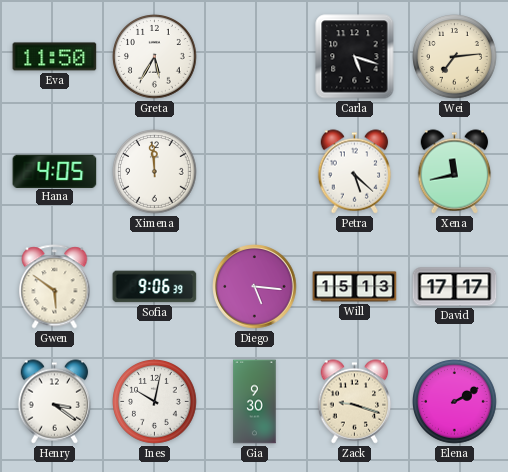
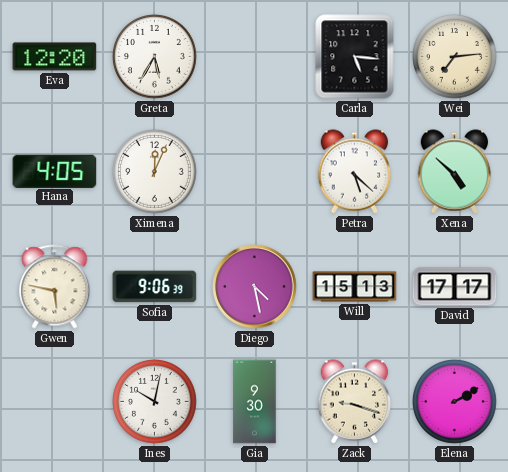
Eva: 11:50 -> 12:20
Carla: 5:18 -> 5:16
Ximena: 11:59 -> 12:04
Xena: 11:43 -> 4:52
Gwen: 5:51 -> 5:47
Diego: 5:16 -> 4:28
Henry: 3:21 -> none
